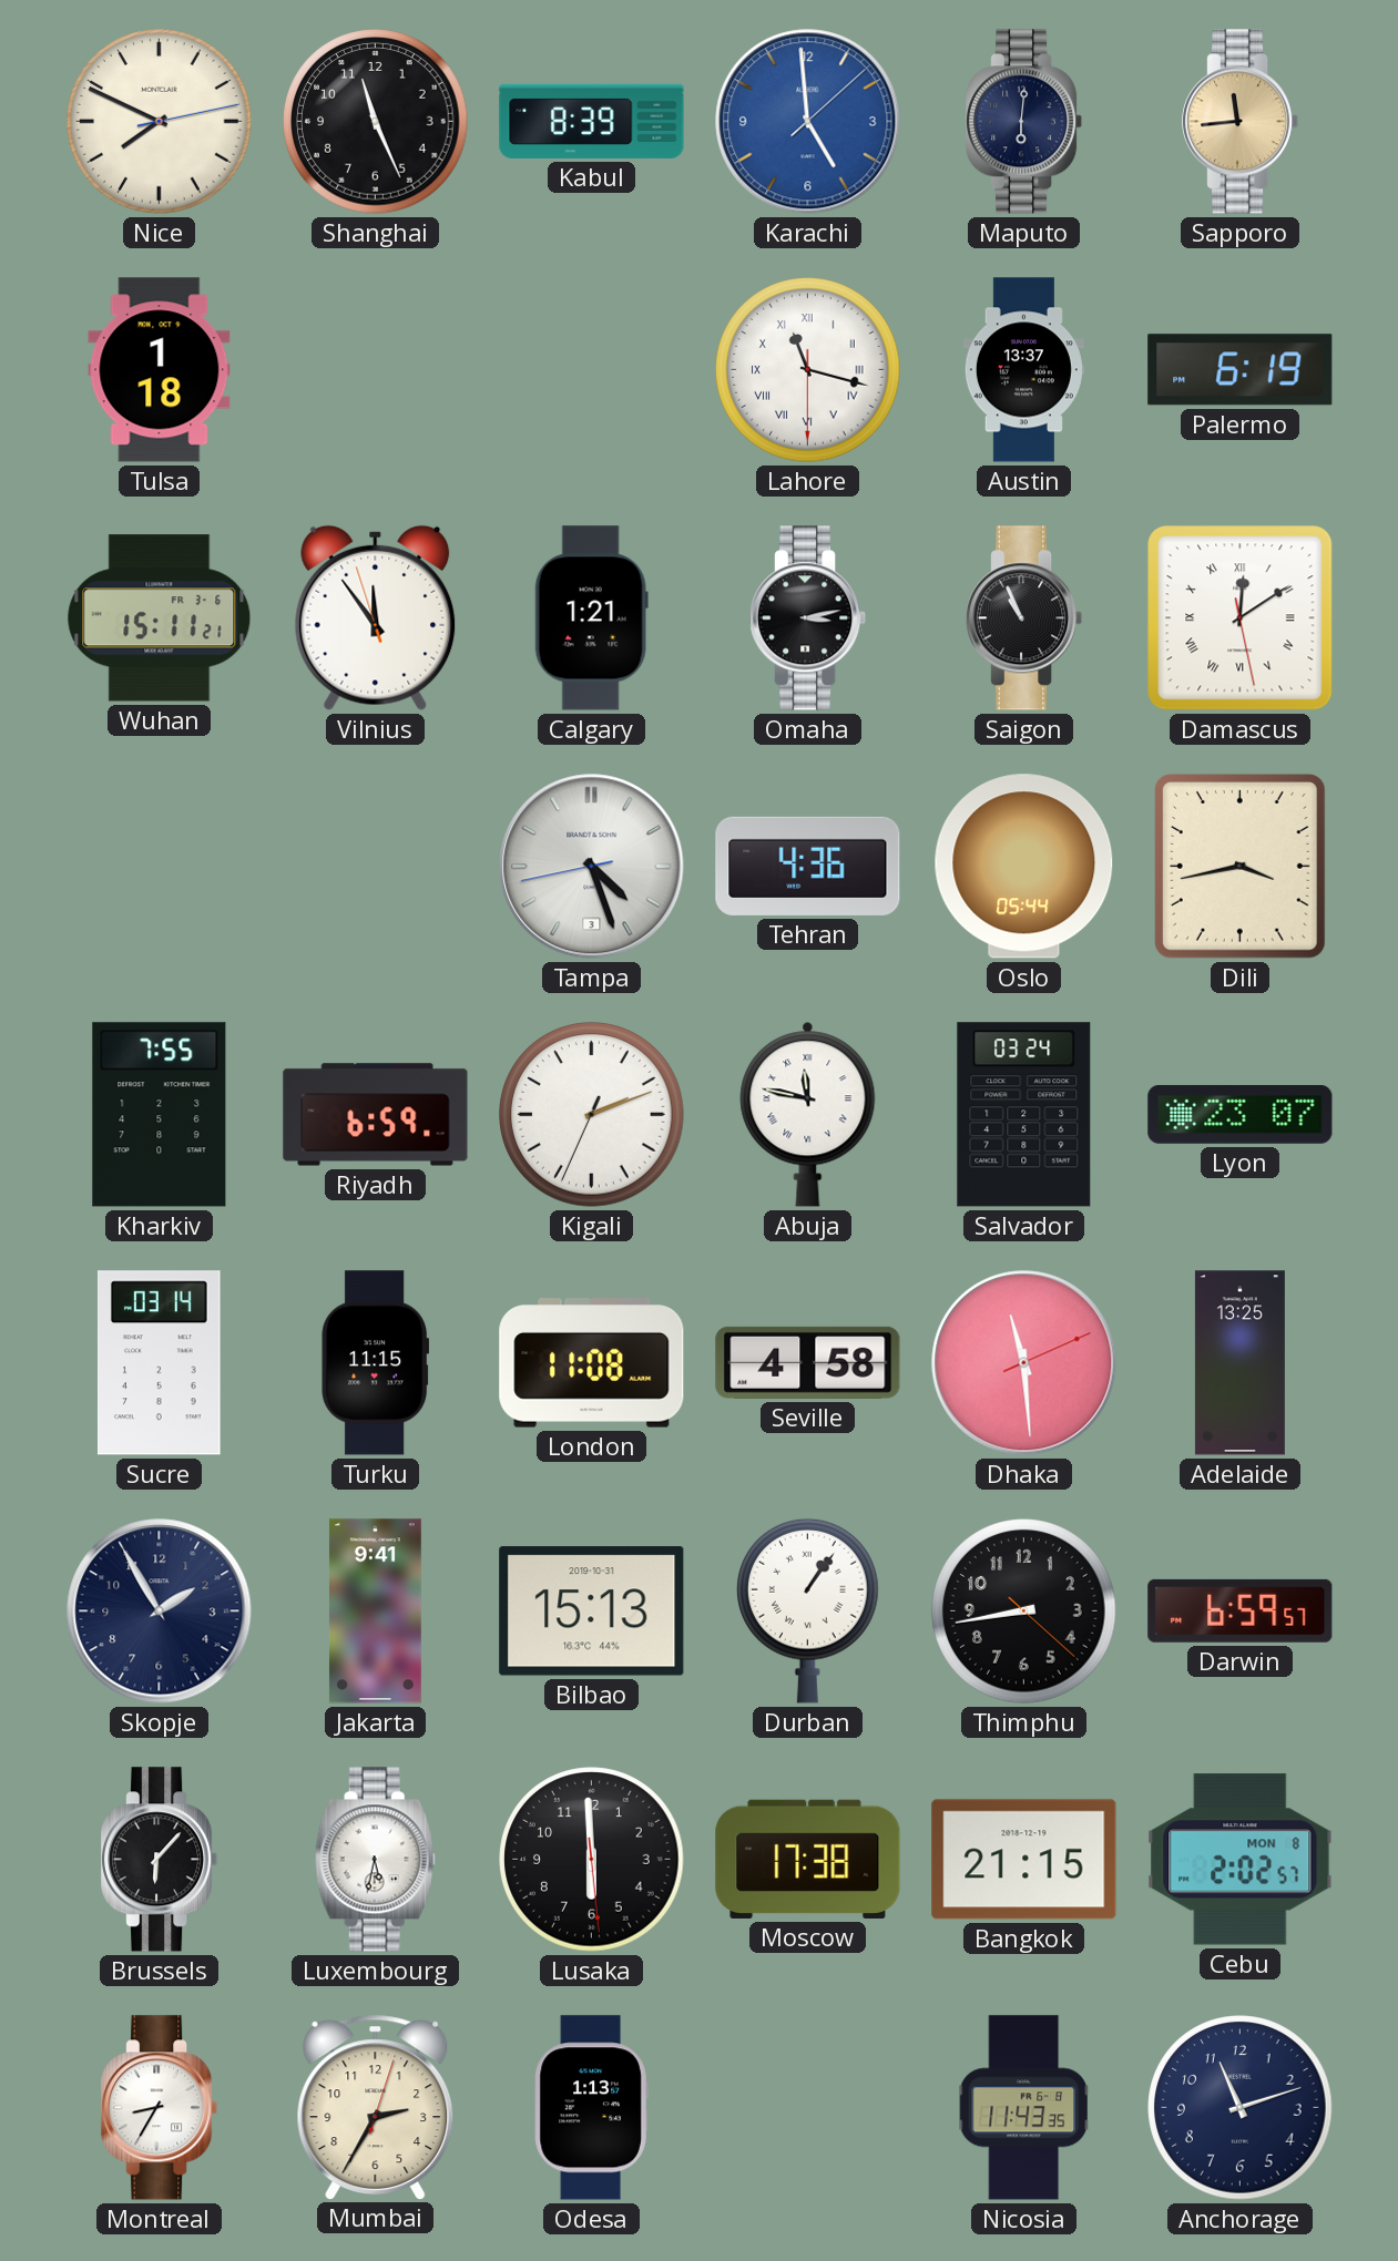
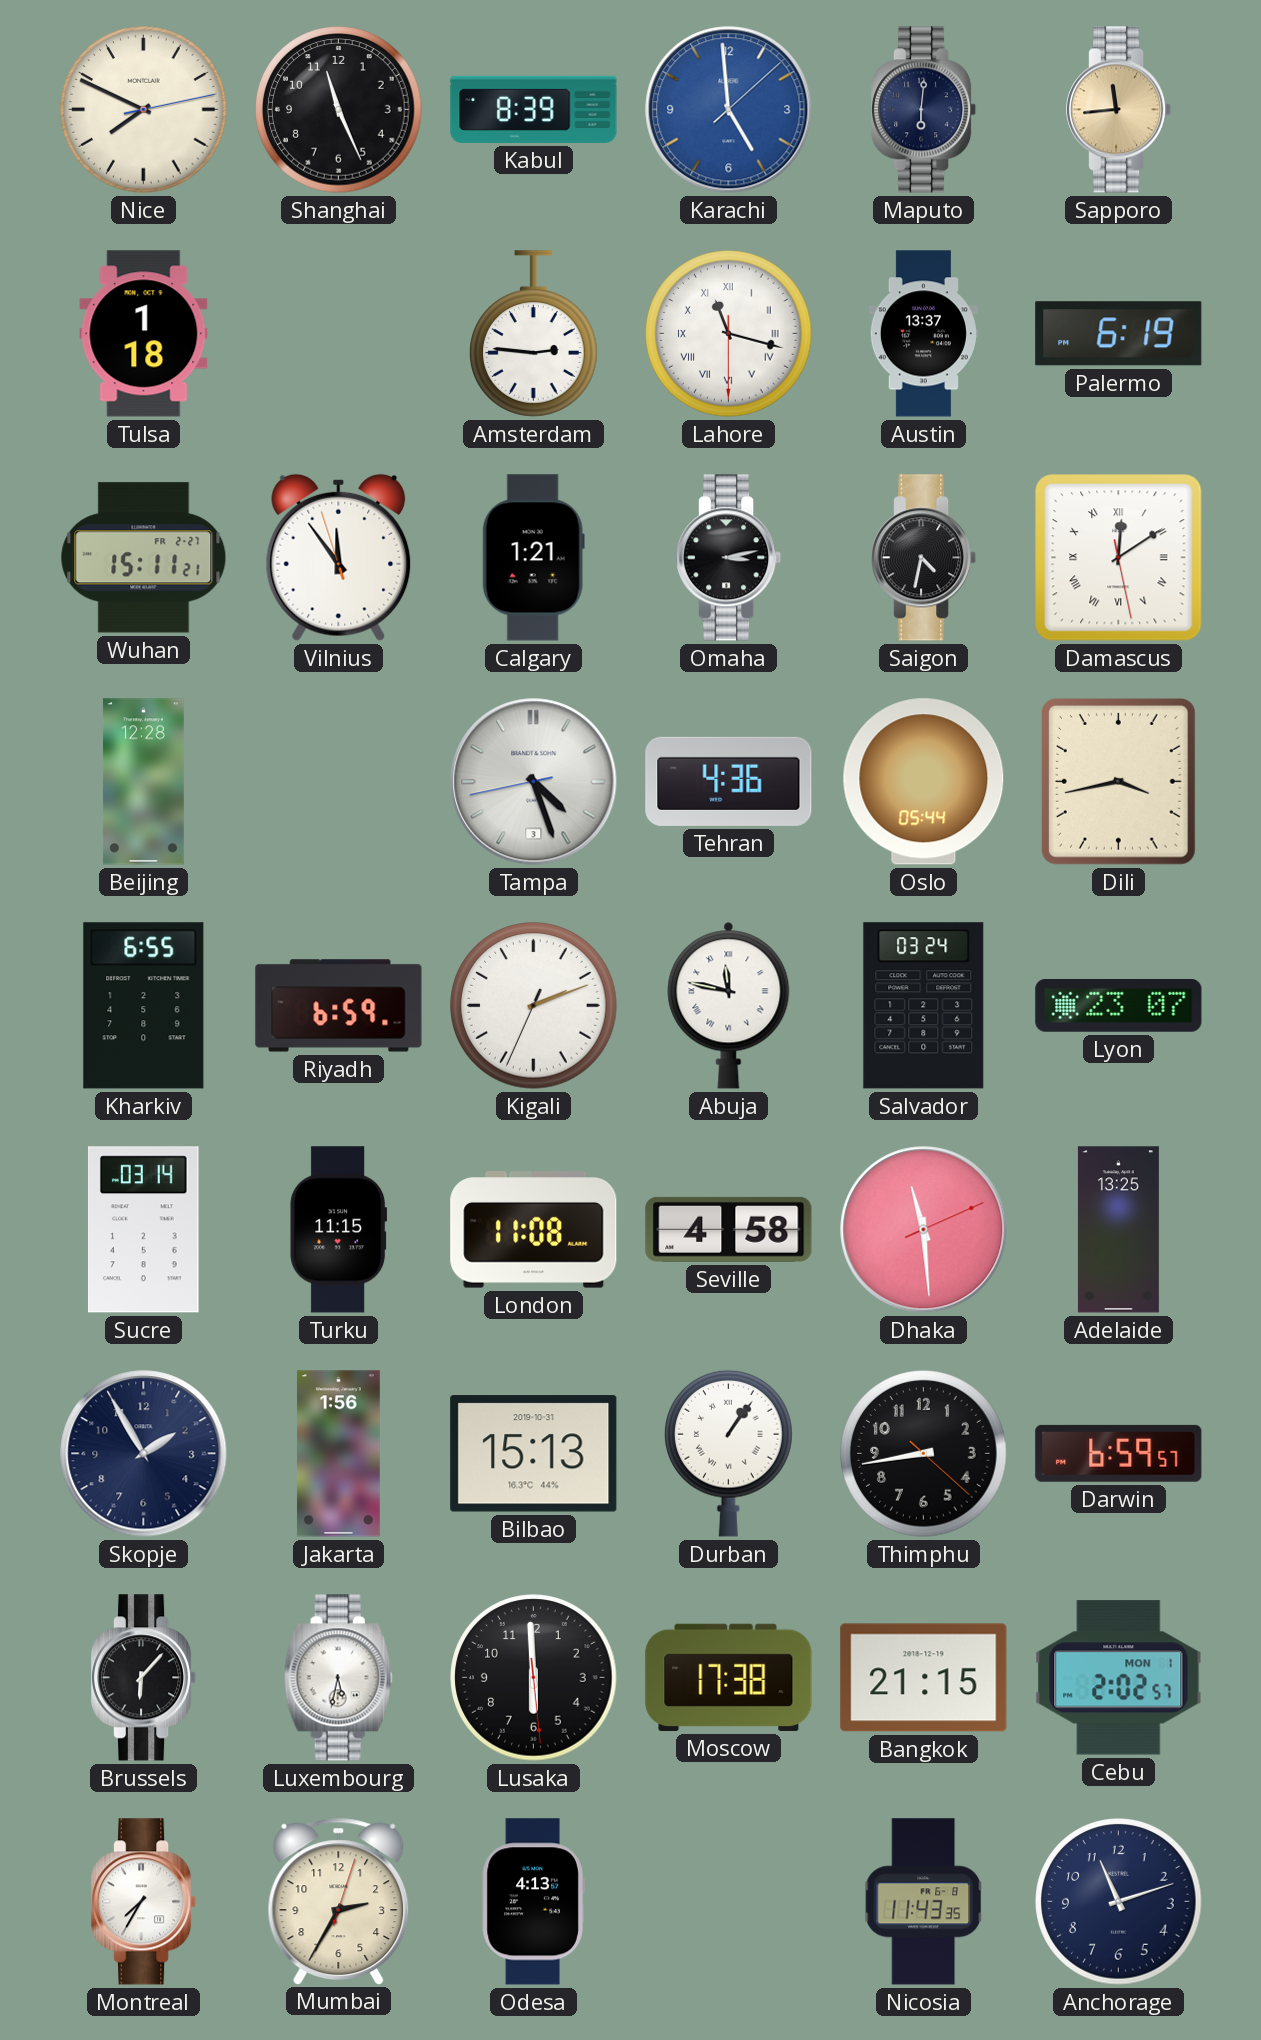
Amsterdam: none -> 2:46
Wuhan date: FR 3-6 -> FR 2-27
Saigon: 10:56 -> 4:32
Beijing: none -> 12:28
Kharkiv: 7:55 -> 6:55
Jakarta: 9:41 -> 1:56
Cebu date: MON 8 -> MON 1
Montreal: 8:35 -> 7:35
Odesa: 1:13 -> 4:13
